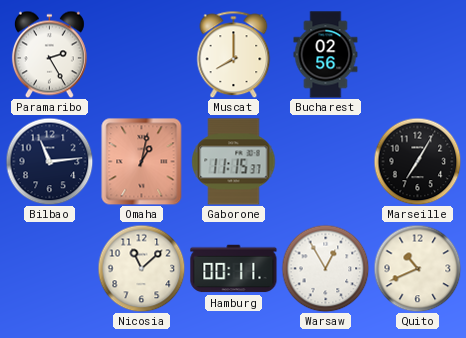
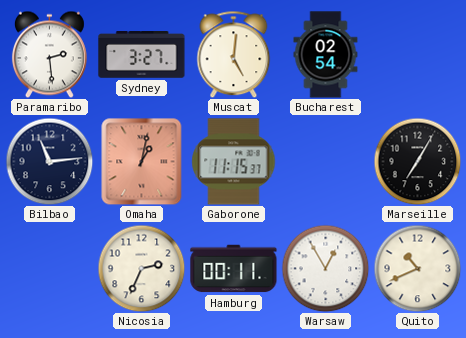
Paramaribo: 2:25 -> 2:29
Sydney: none -> 3:27
Muscat: 8:00 -> 5:01
Bucharest: 02:56 -> 02:54
Nicosia: 11:08 -> 2:34
